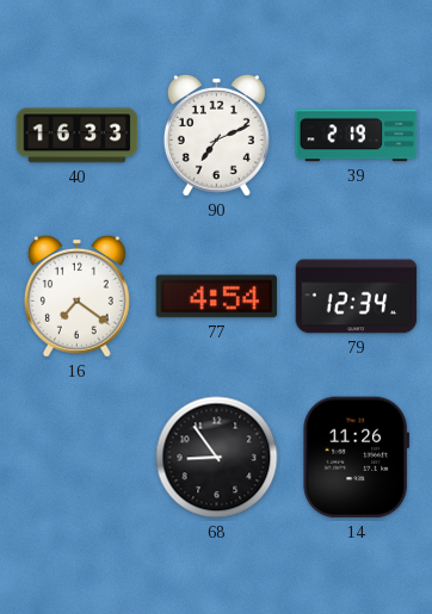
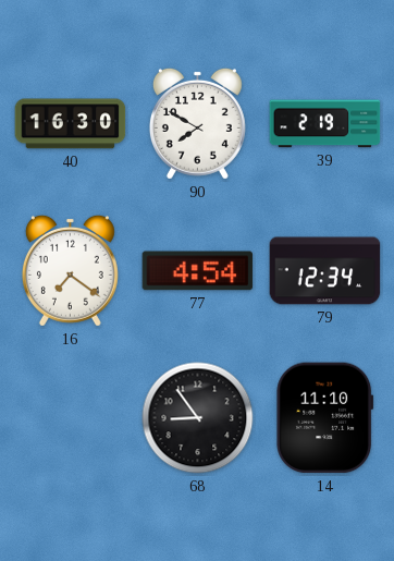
40: 16:33 -> 16:30
90: 7:11 -> 7:50
14: 11:26 -> 11:10
